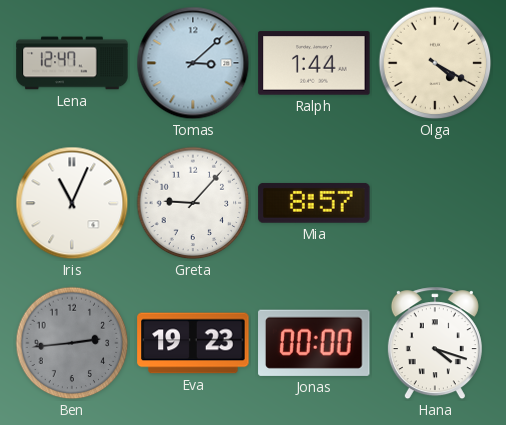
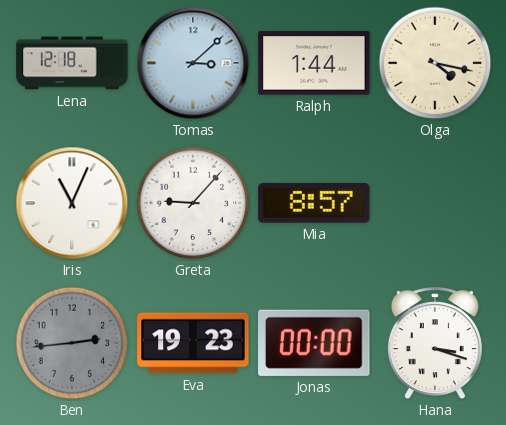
Lena: 12:47 -> 12:18
Olga: 4:20 -> 4:17
Hana: 4:18 -> 3:18
